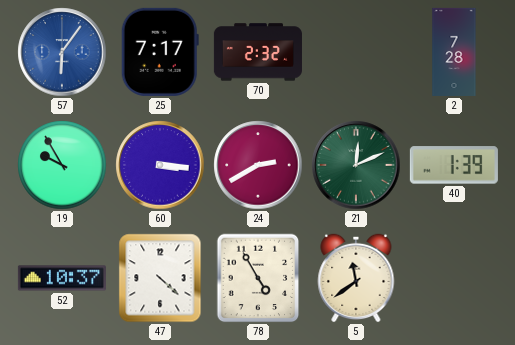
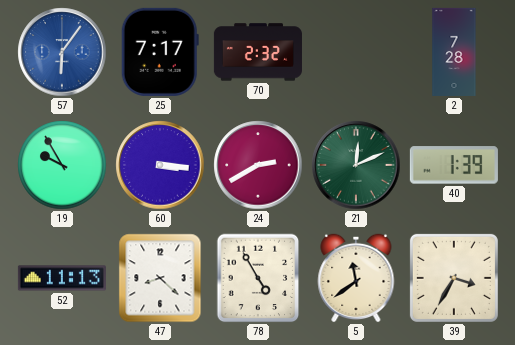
52: 10:37 -> 11:13
47: 4:22 -> 8:22
39: none -> 3:35
